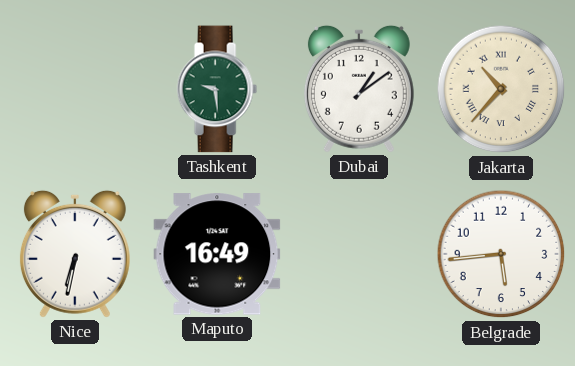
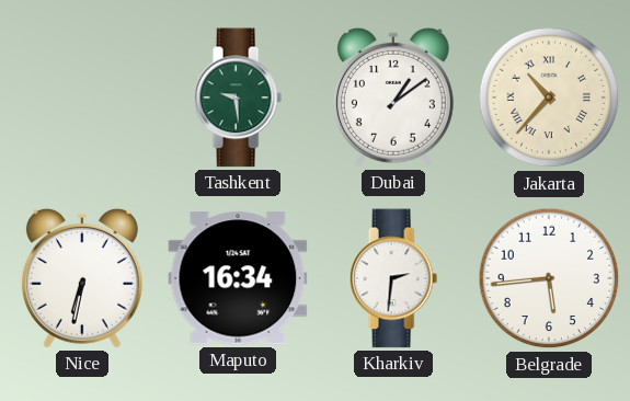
Maputo: 16:49 -> 16:34
Kharkiv: none -> 2:31
